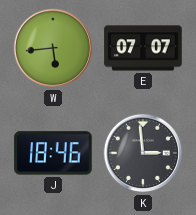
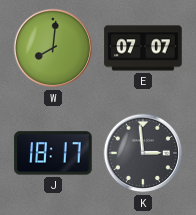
W: 5:44 -> 8:01
J: 18:46 -> 18:17
